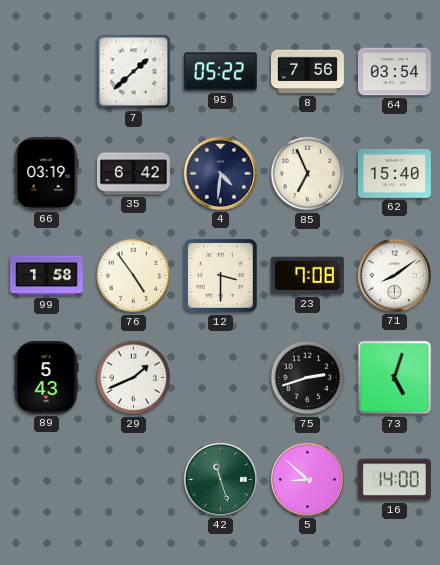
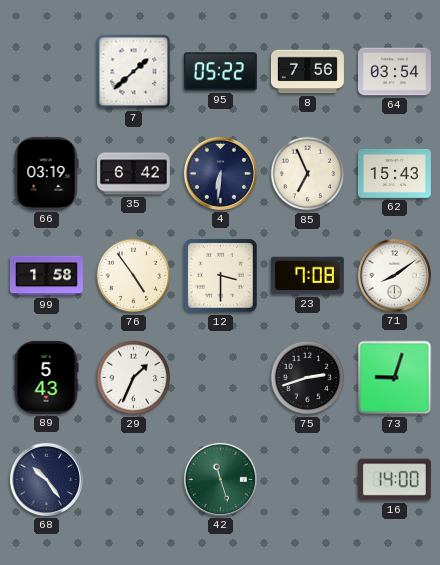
4: 4:31 -> 6:31
62: 15:40 -> 15:43
29: 1:41 -> 1:34
73: 5:03 -> 9:03
68: none -> 10:24
5: 8:52 -> none
